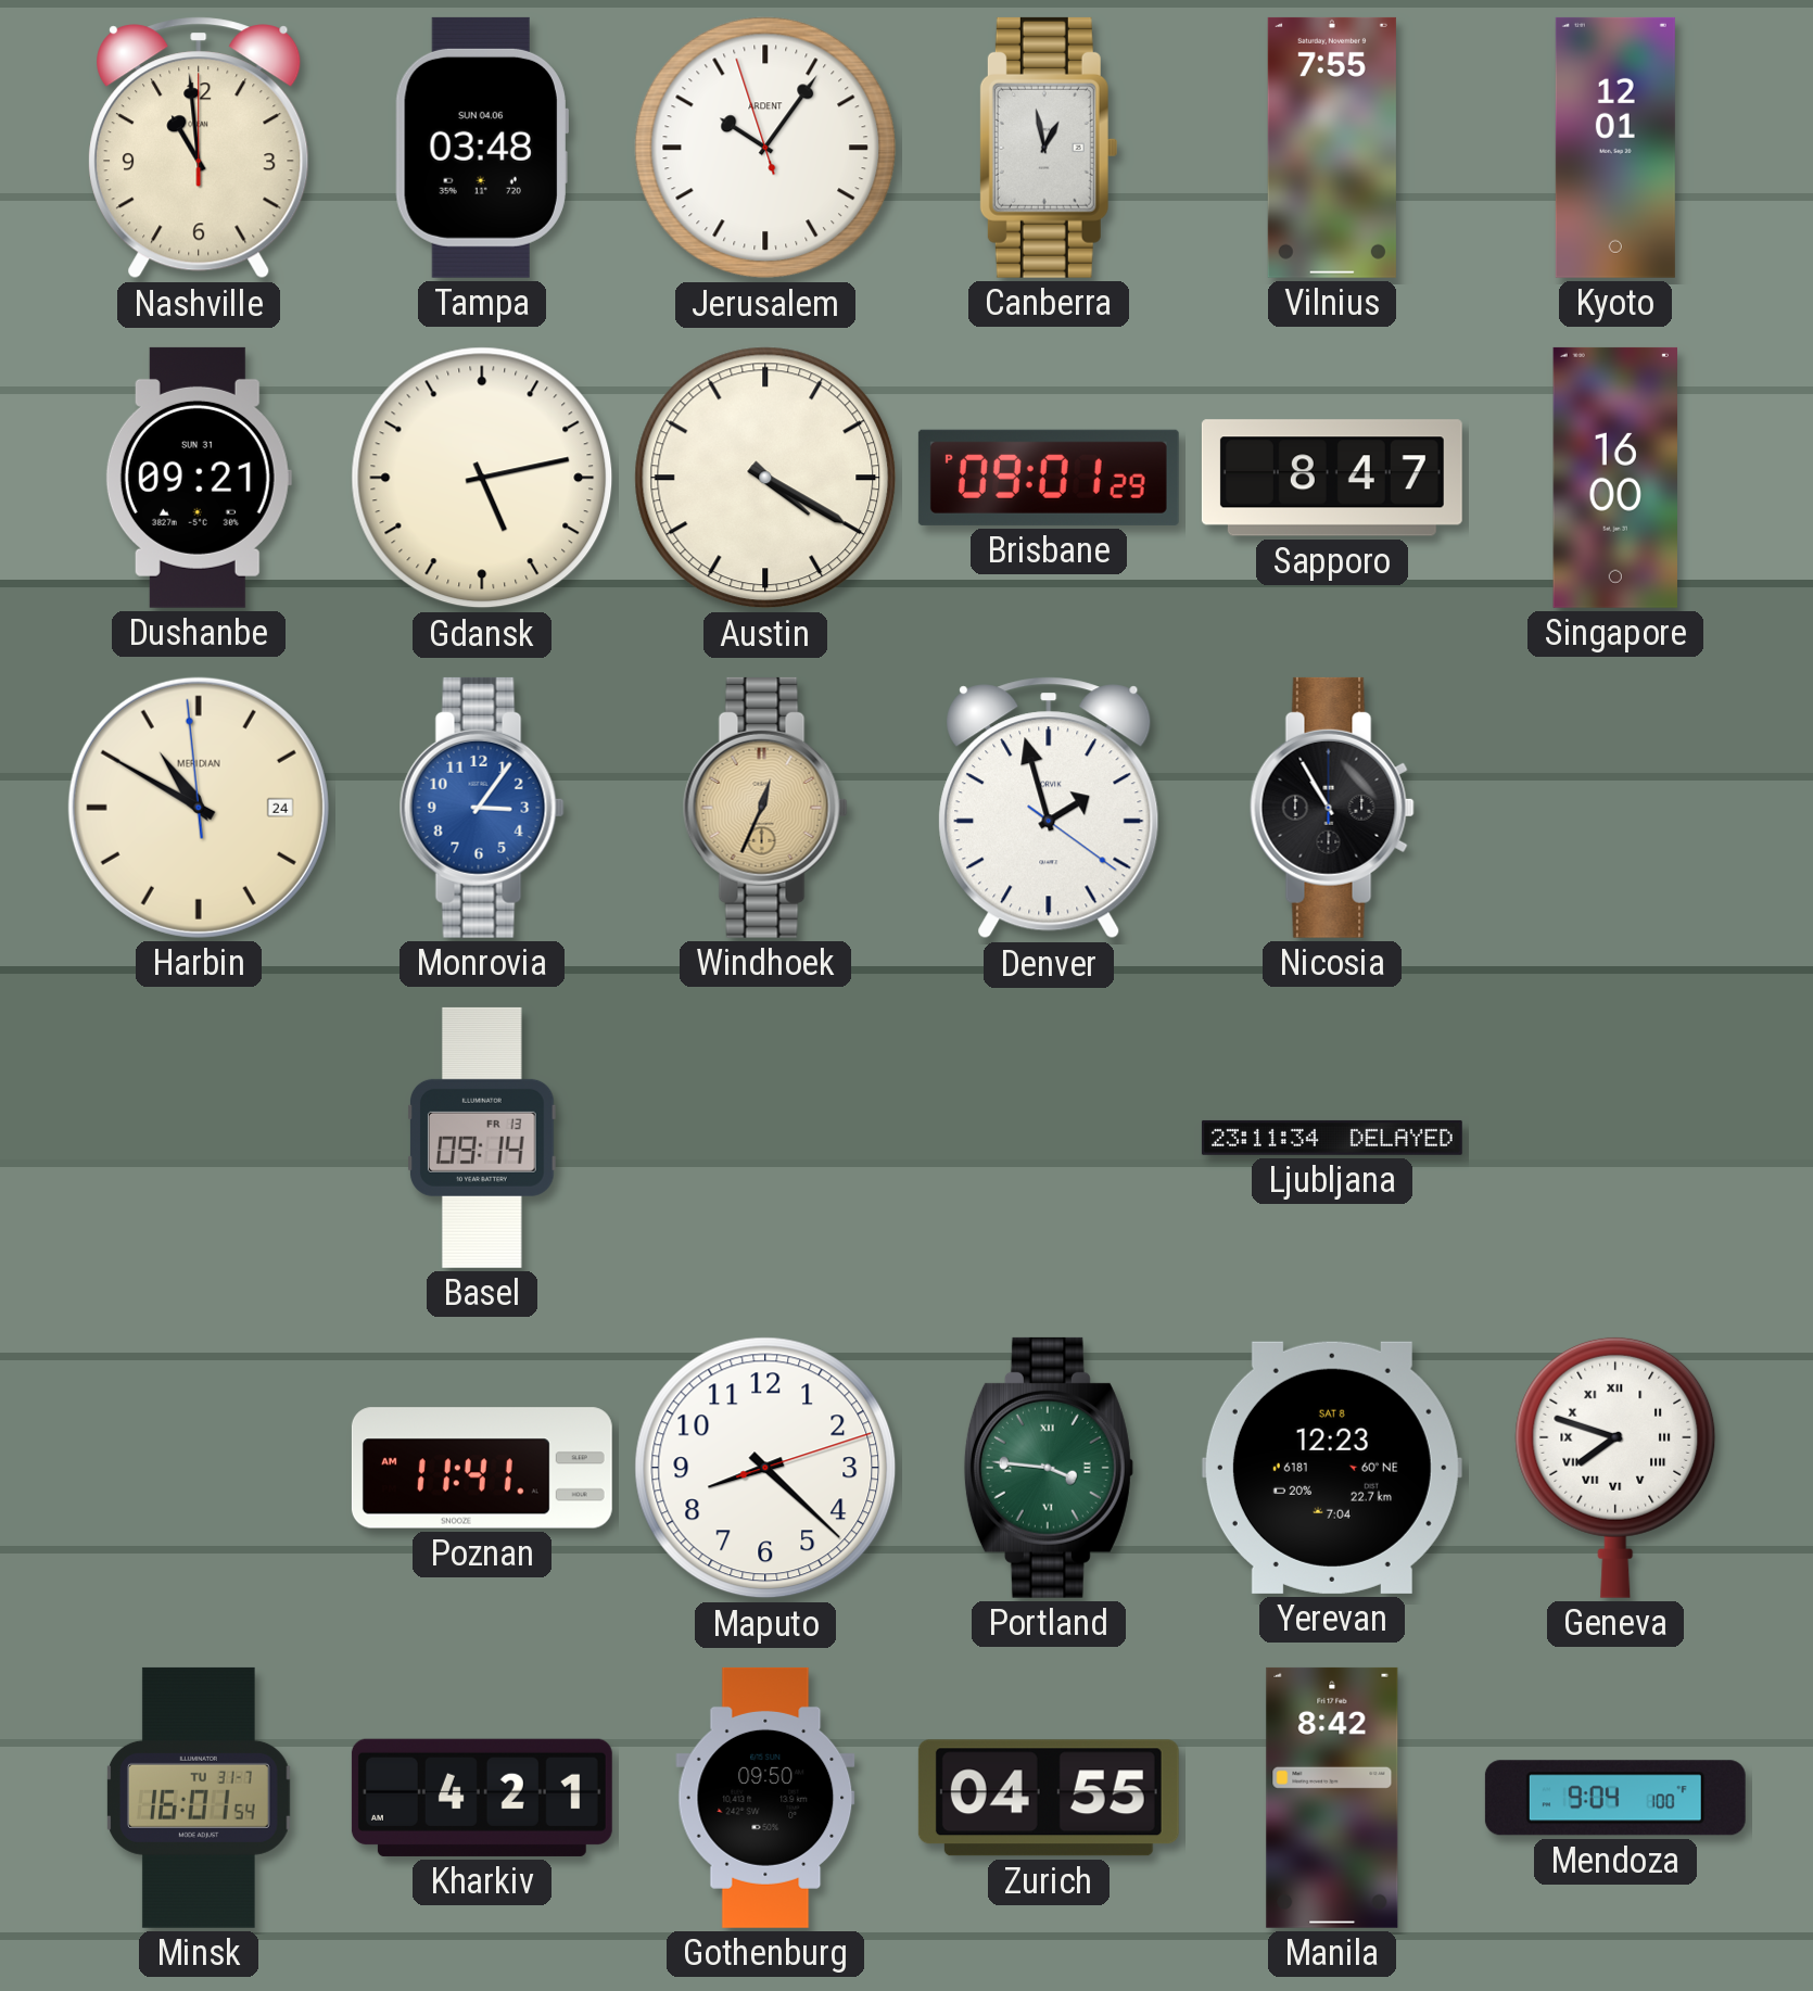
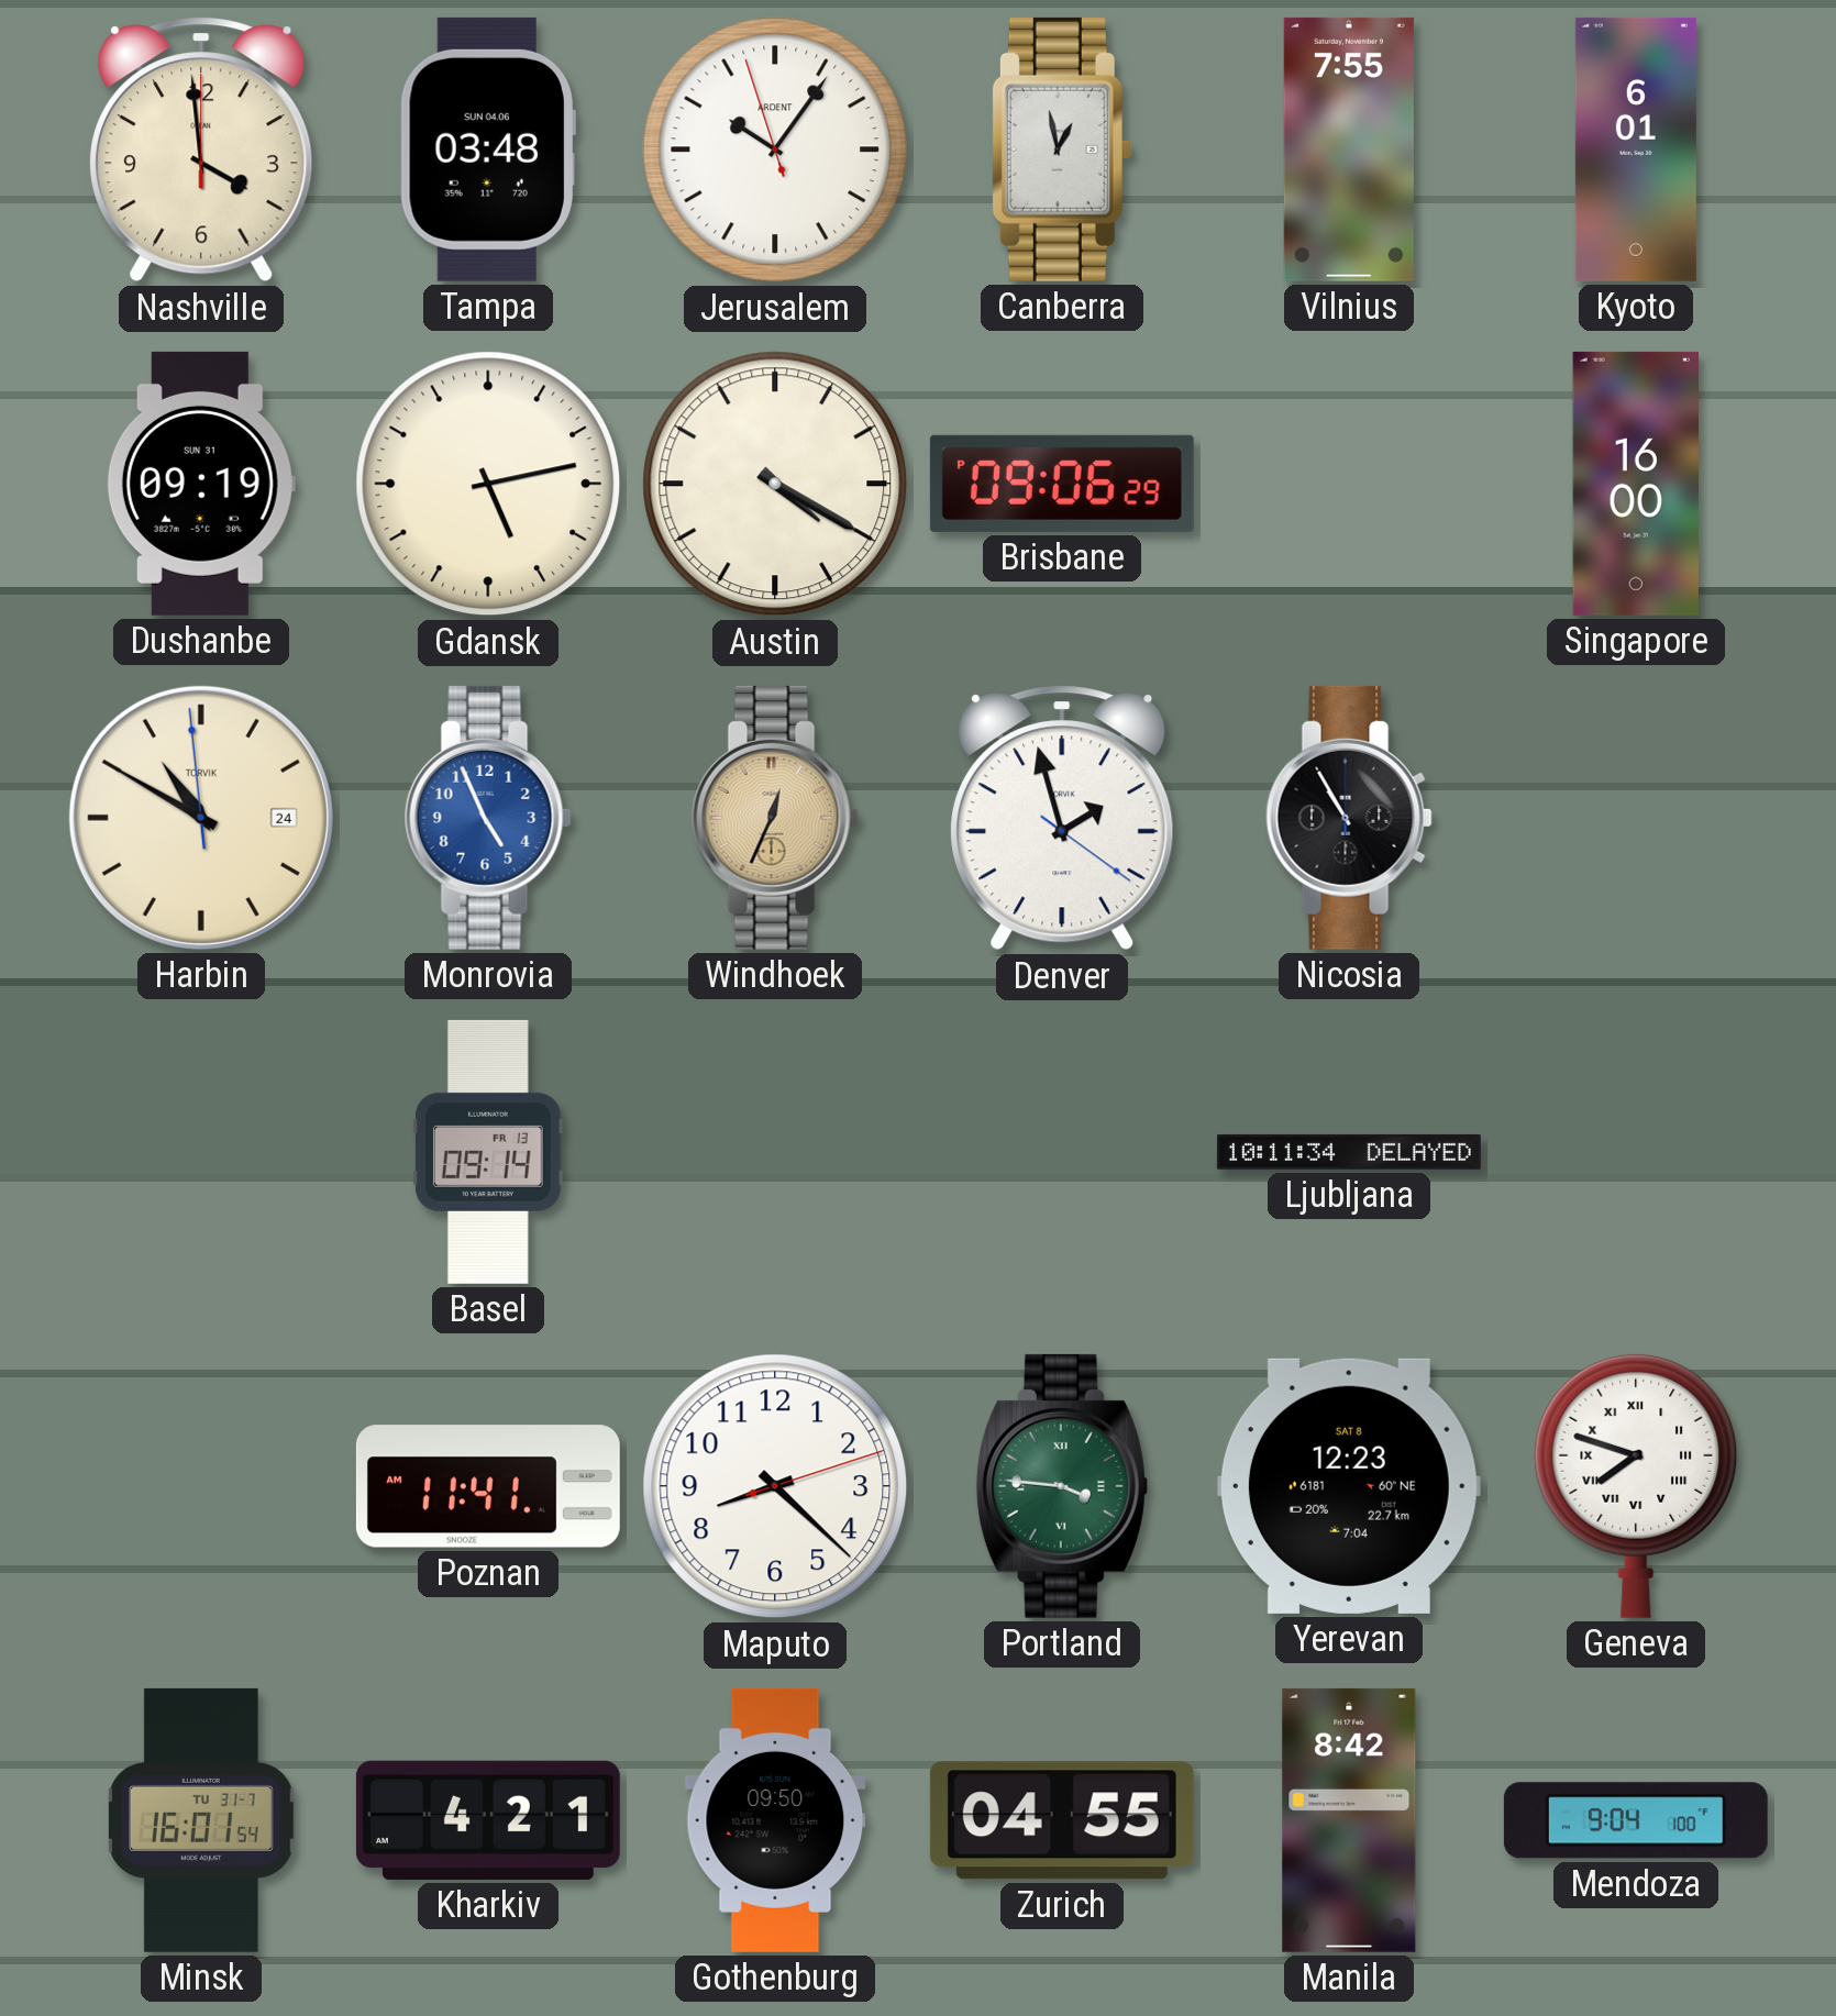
Nashville: 10:59 -> 3:59
Kyoto: 12:01 -> 6:01
Dushanbe: 09:21 -> 09:19
Brisbane: 09:01 -> 09:06
Sapporo: 8:47 -> none
Harbin brand: MERIDIAN -> TORVIK
Monrovia: 3:06 -> 4:56
Ljubljana: 23:11 -> 10:11
